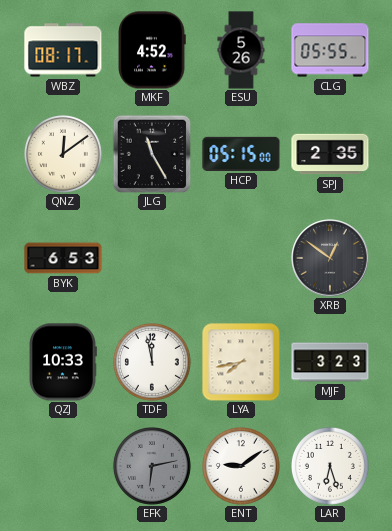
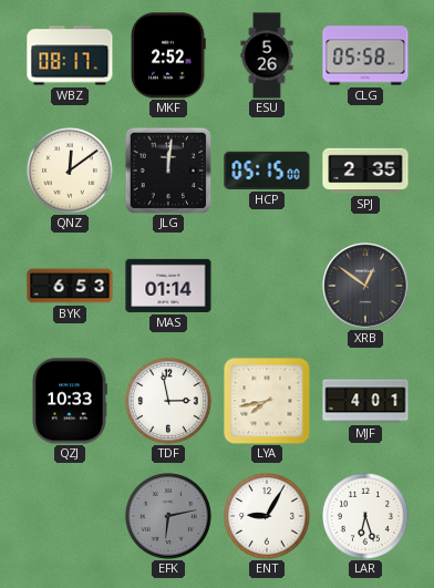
MKF: 4:52 -> 2:52
CLG: 05:55 -> 05:58
JLG: 11:25 -> 12:01
MAS: none -> 01:14
TDF: 11:58 -> 2:58
MJF: 3:23 -> 4:01
ENT: 9:09 -> 9:05
